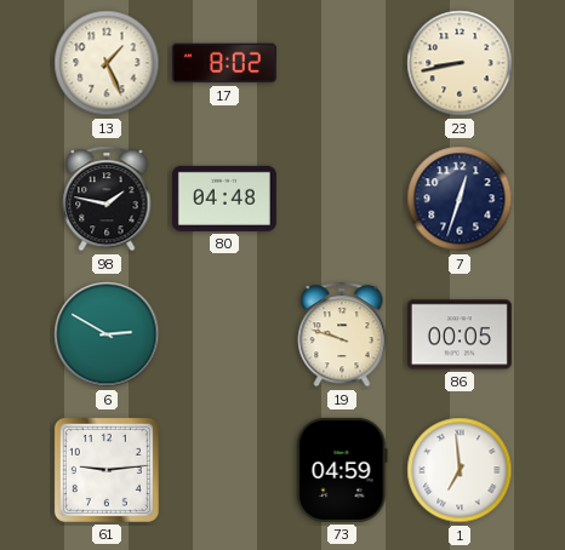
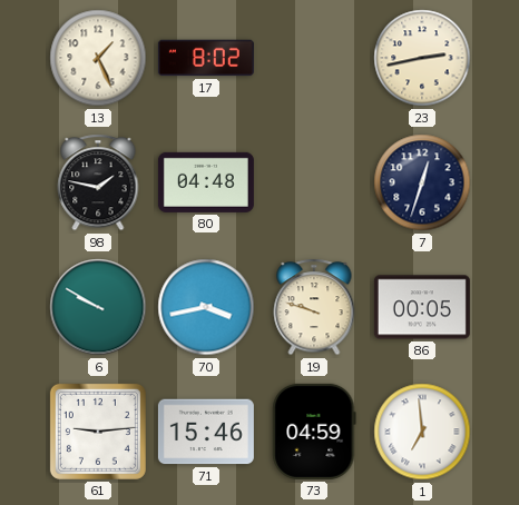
23: 8:43 -> 2:43
6: 2:50 -> 9:50
70: none -> 3:43
71: none -> 15:46
